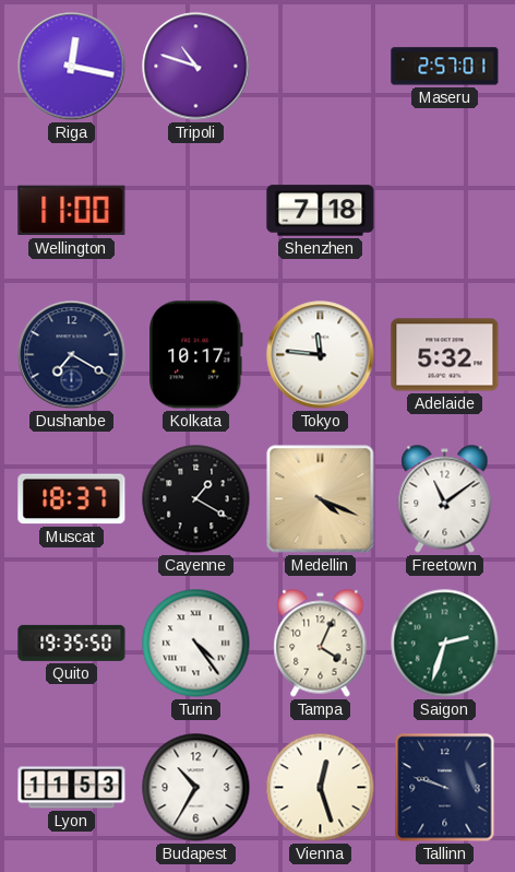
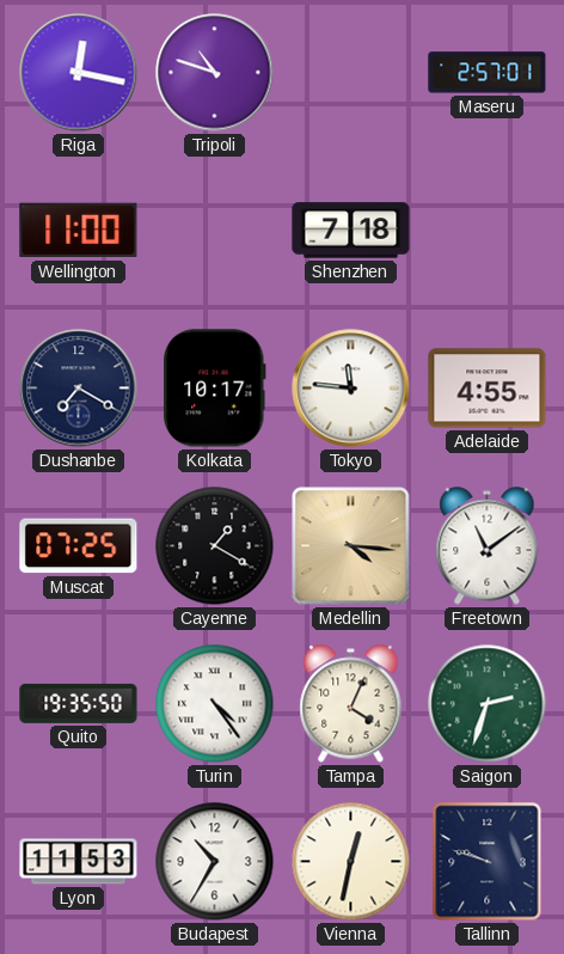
Adelaide: 5:32 -> 4:55
Muscat: 18:37 -> 07:25
Medellin: 4:19 -> 4:16
Vienna: 12:27 -> 12:32
